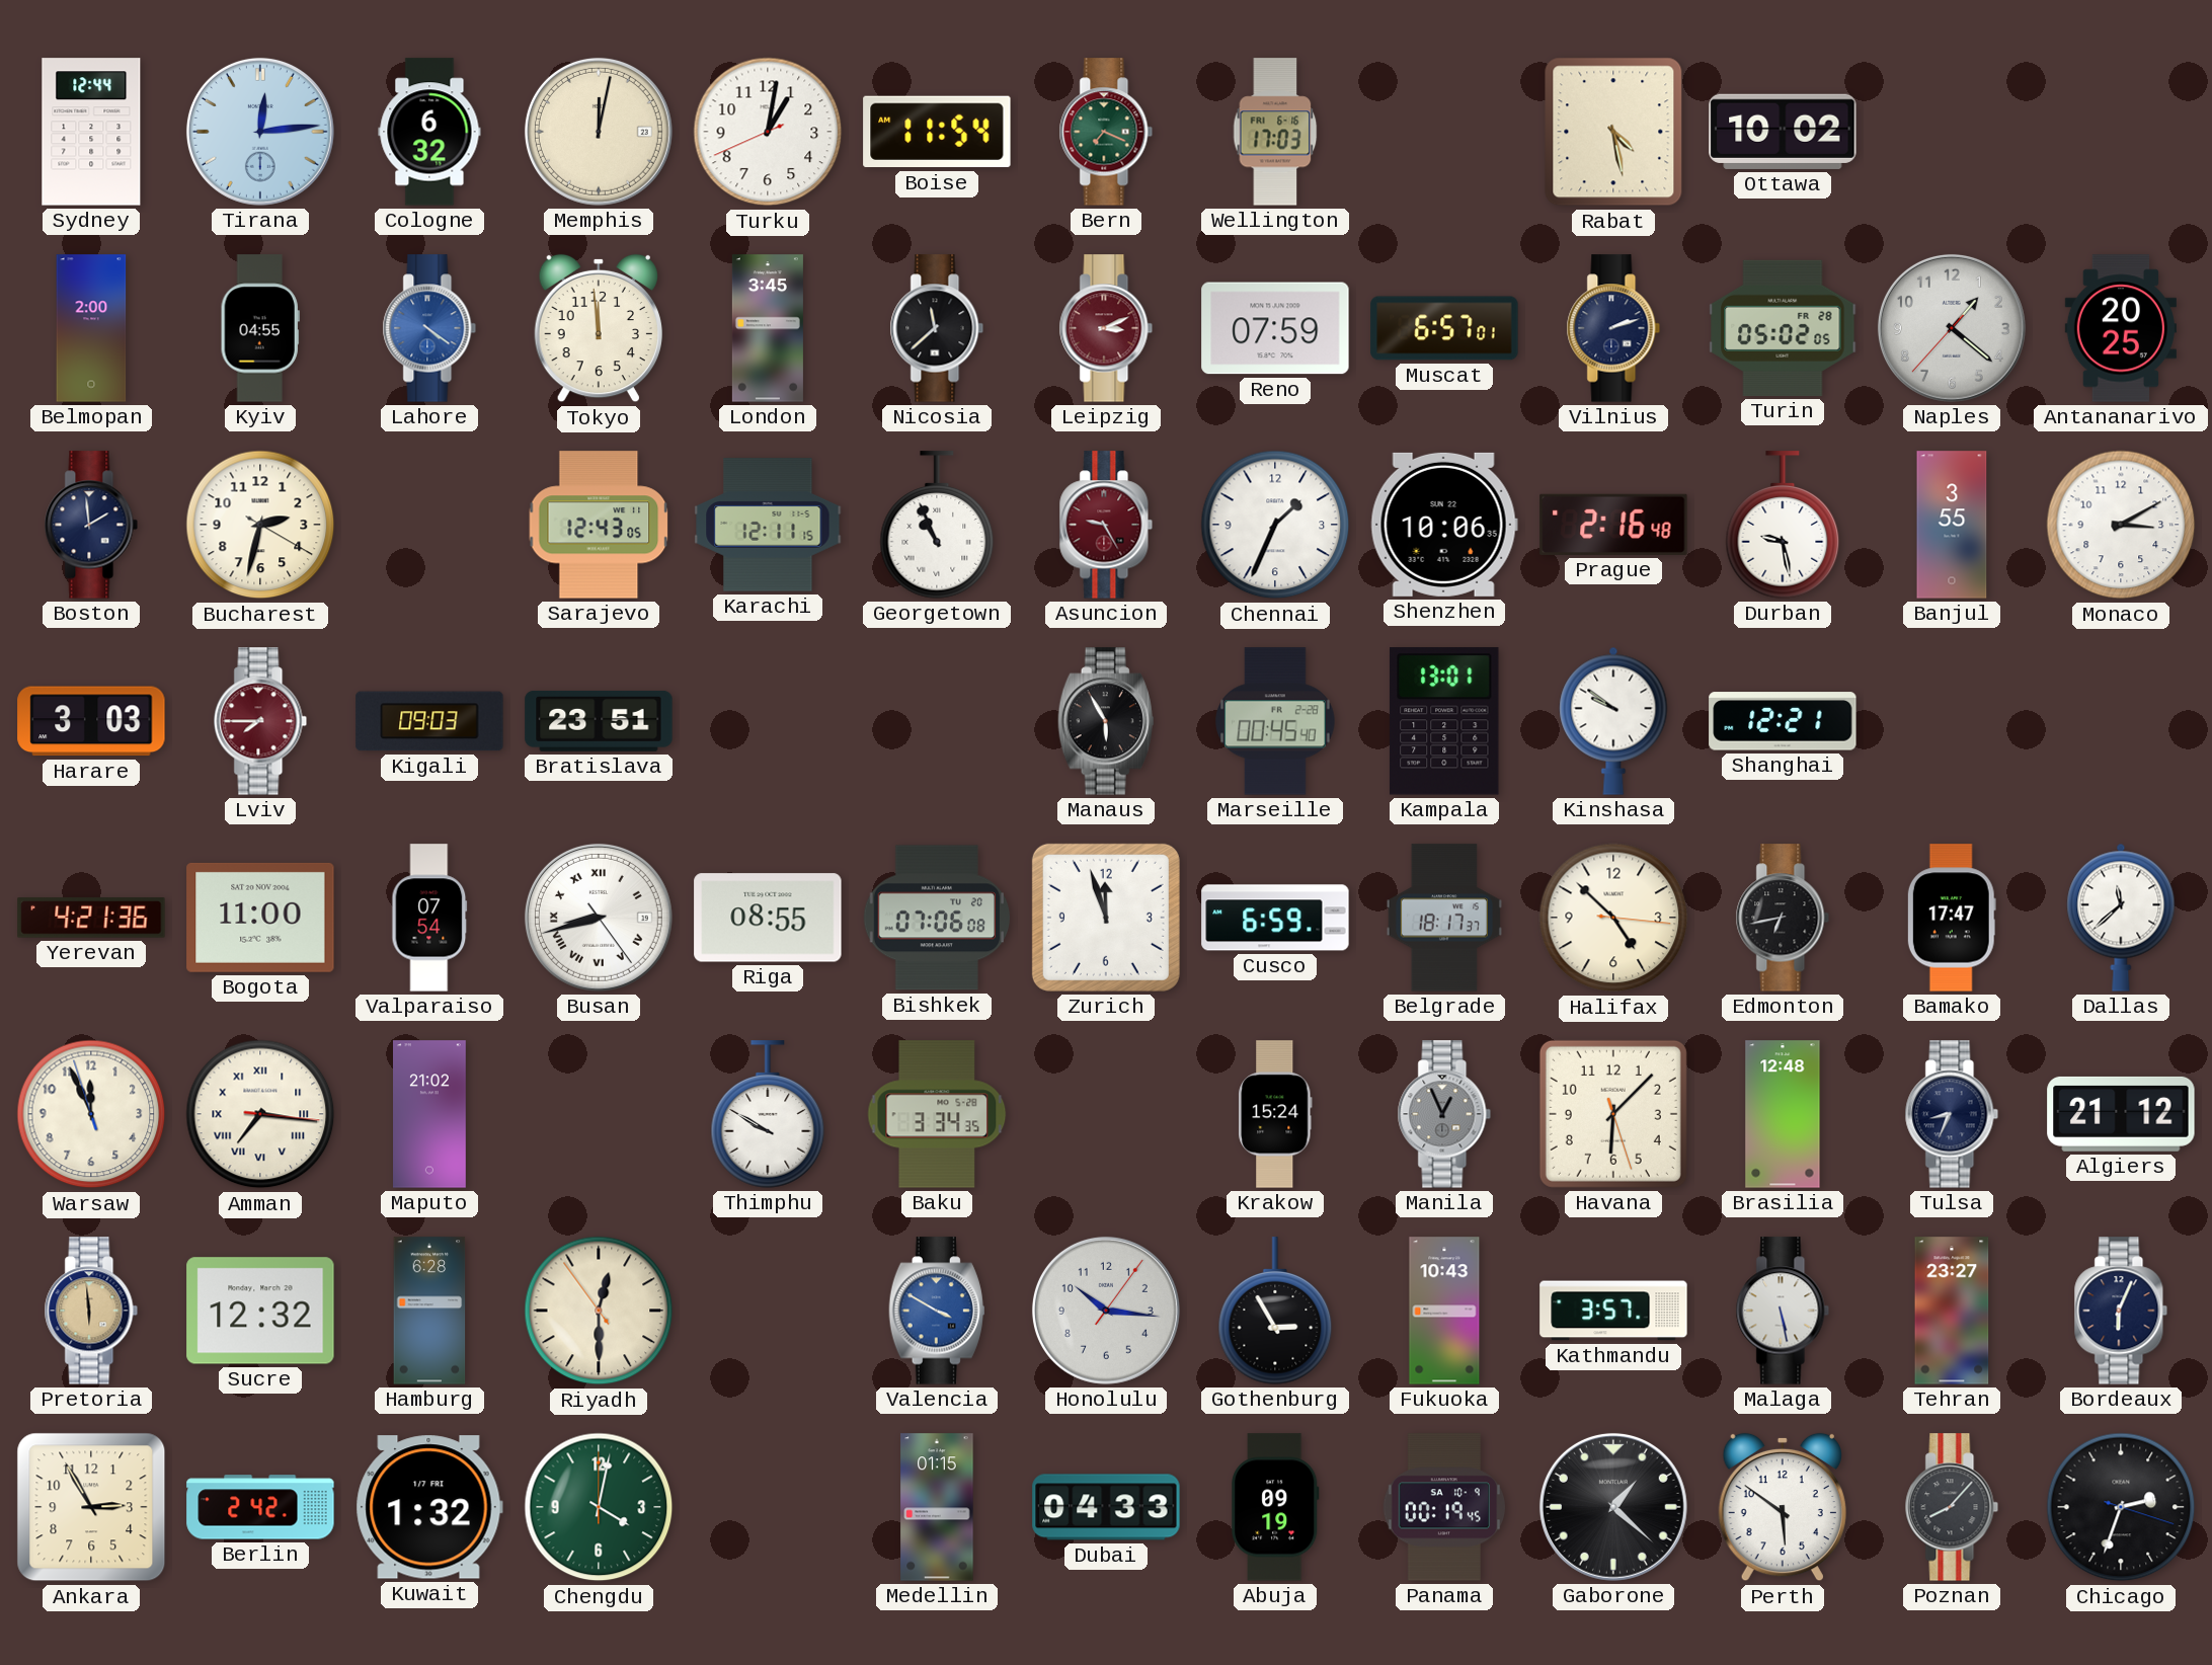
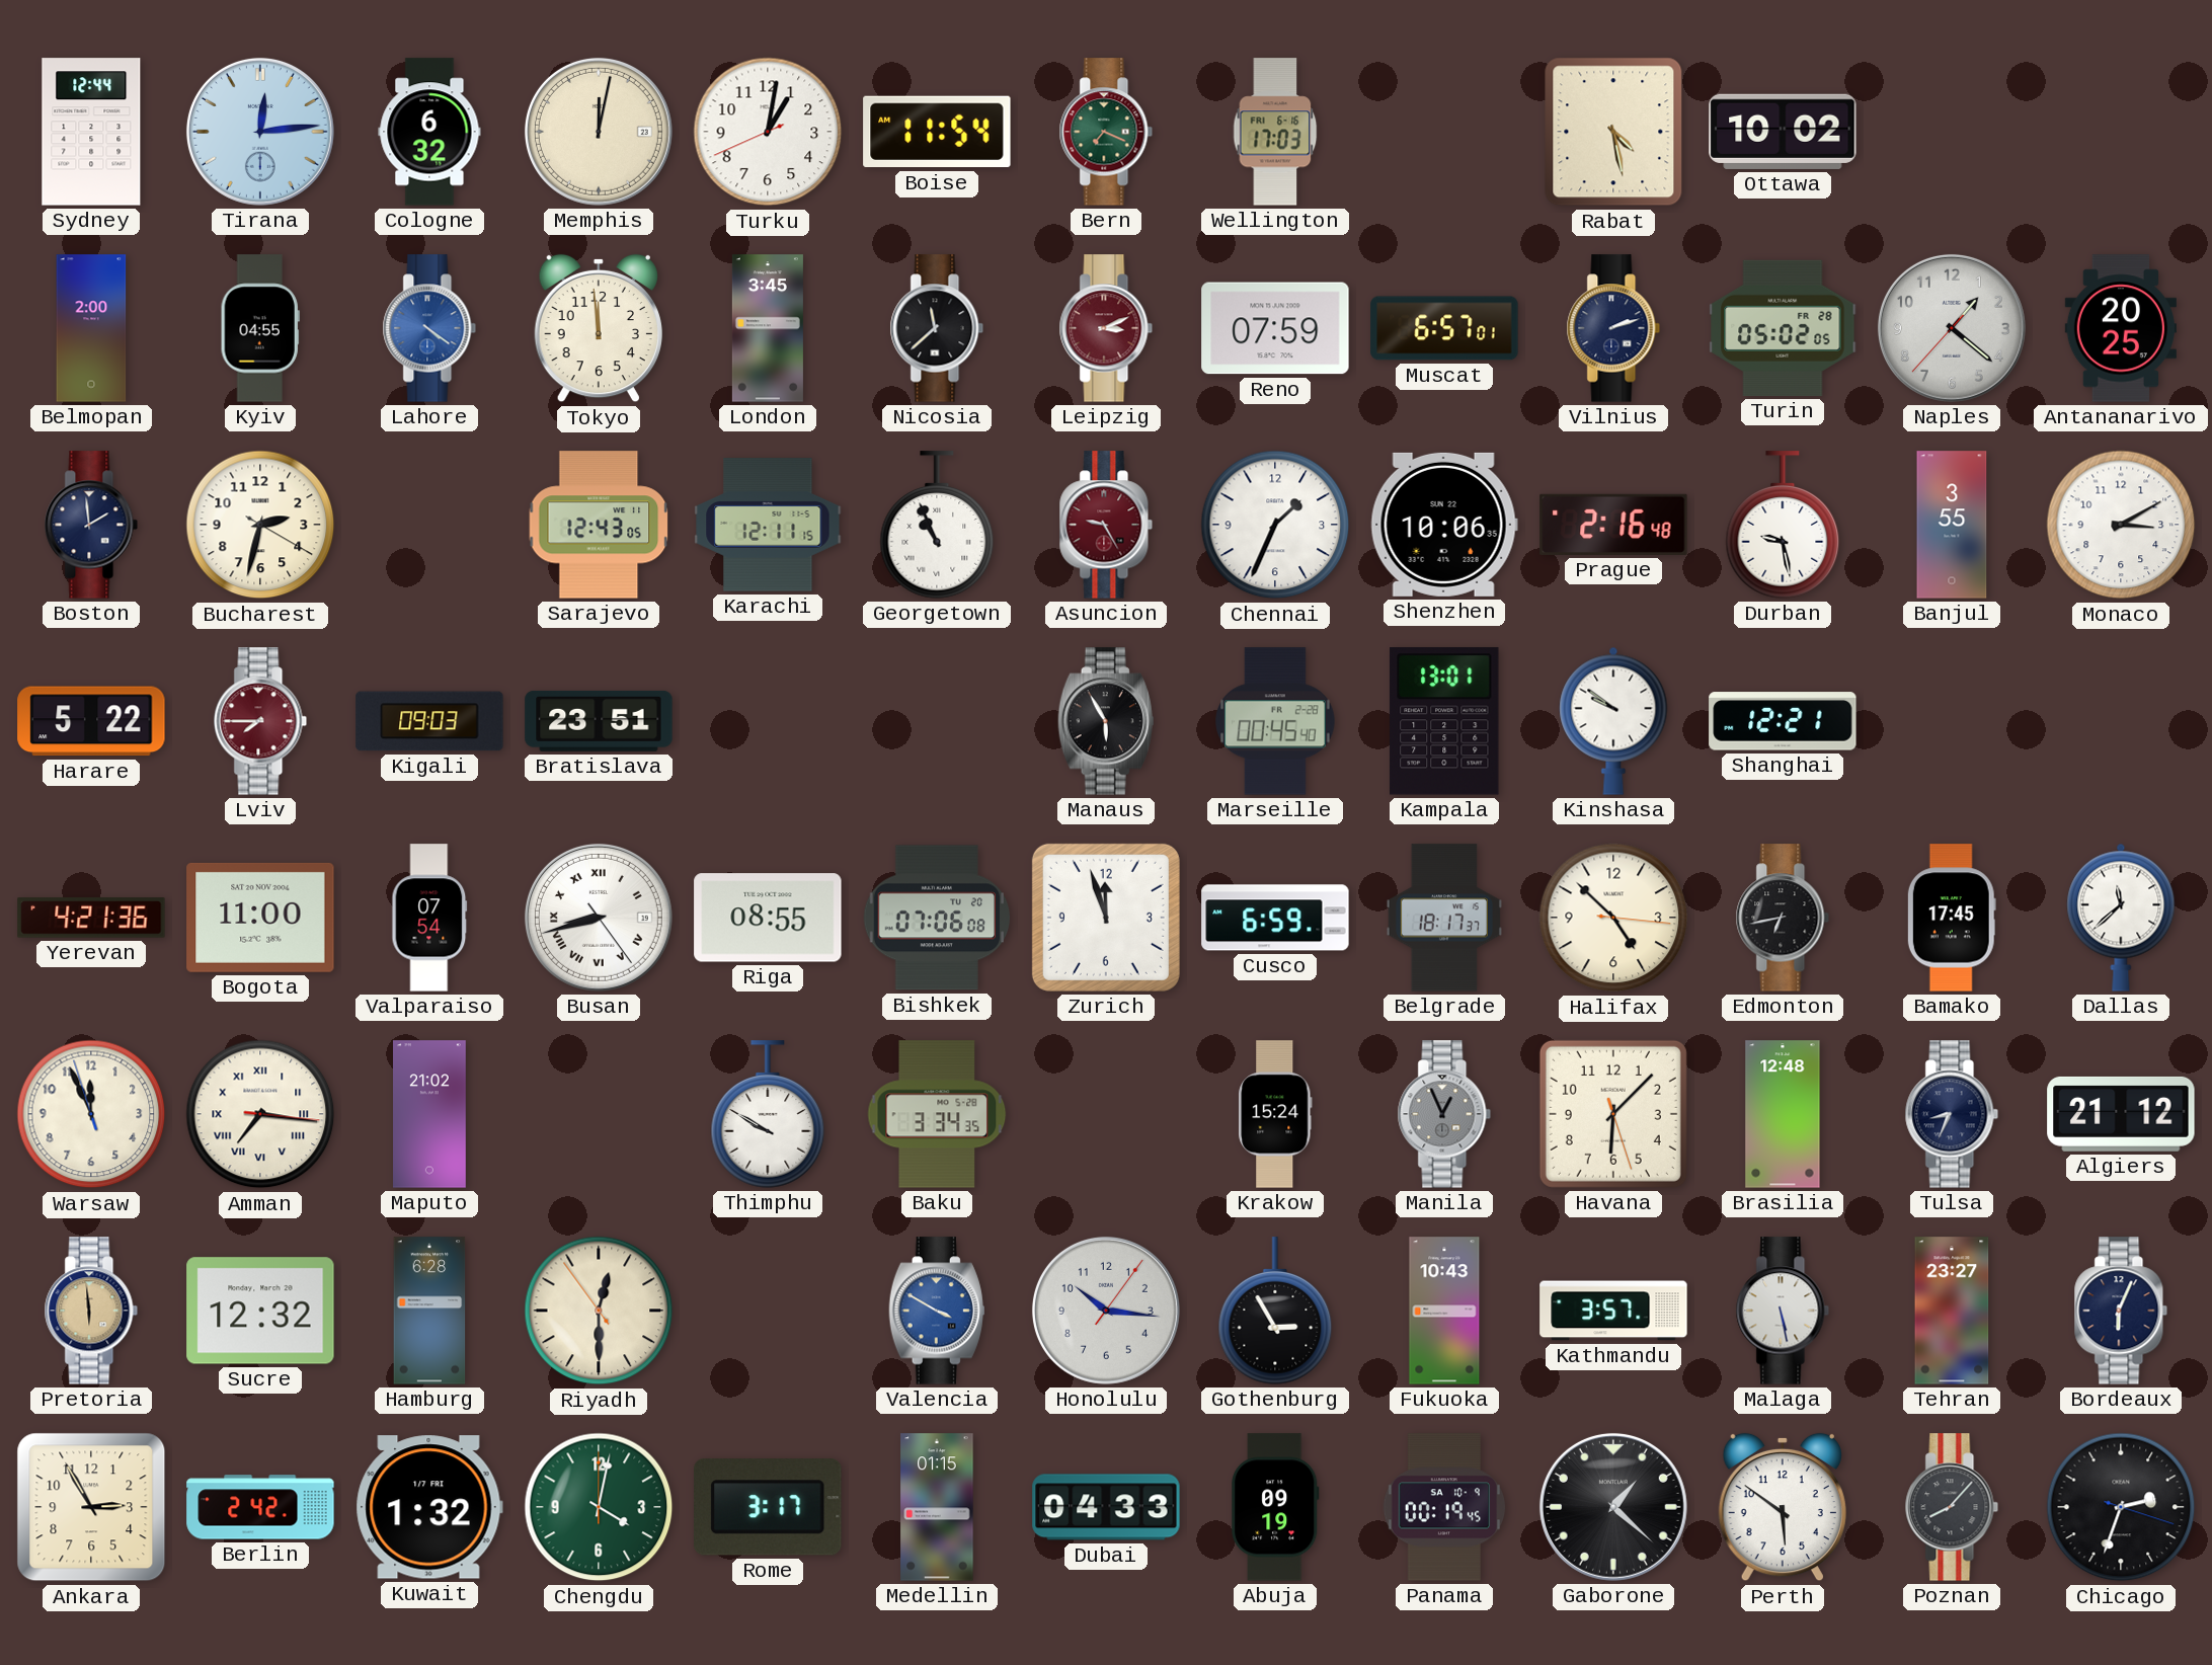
Harare: 3:03 -> 5:22
Bamako: 17:47 -> 17:45
Rome: none -> 3:17
